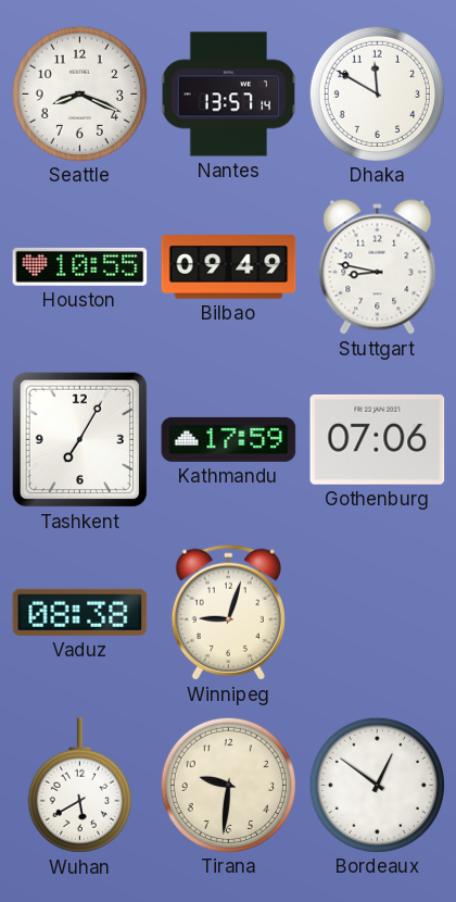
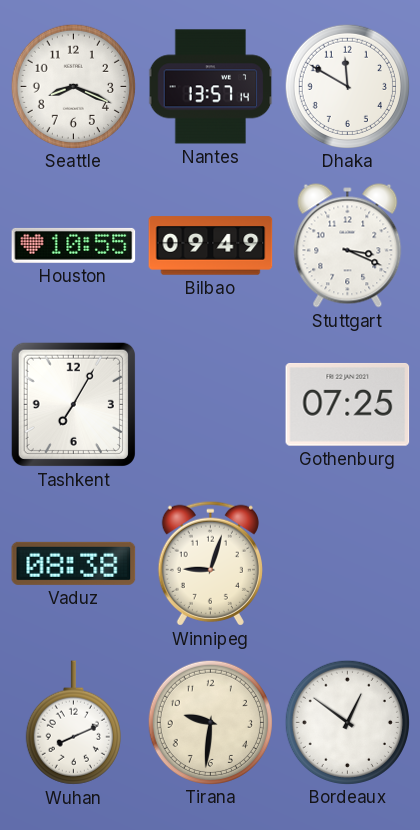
Stuttgart: 8:47 -> 3:19
Kathmandu: 17:59 -> none
Gothenburg: 07:06 -> 07:25
Wuhan: 5:40 -> 8:11
